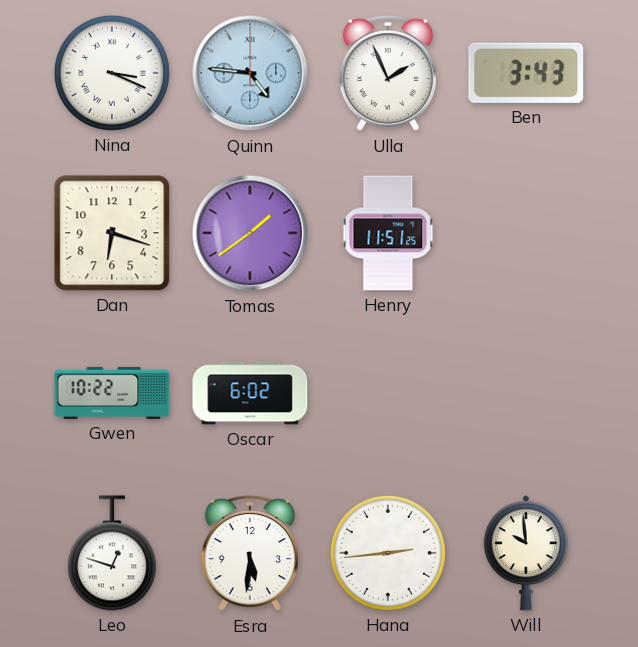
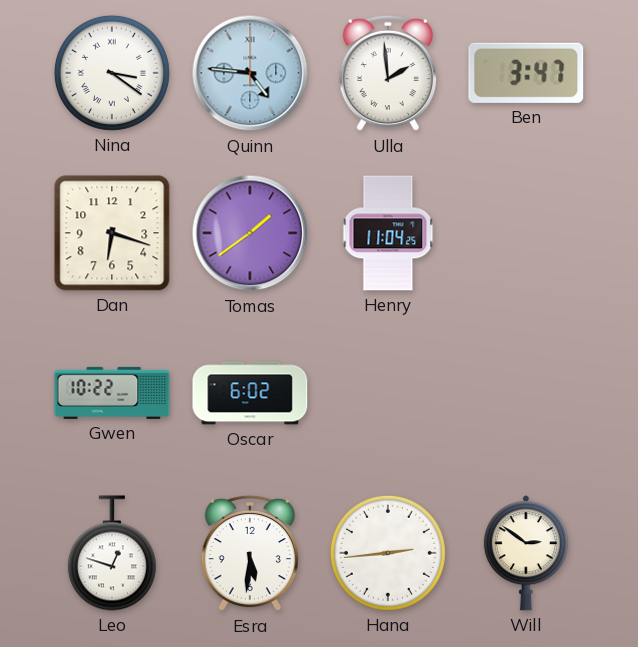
Nina: 3:19 -> 3:21
Ulla: 1:56 -> 1:59
Ben: 3:43 -> 3:47
Henry: 11:51 -> 11:04
Will: 9:59 -> 2:51
